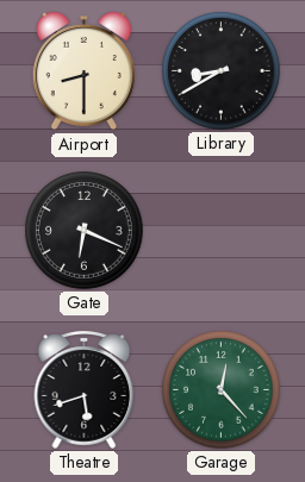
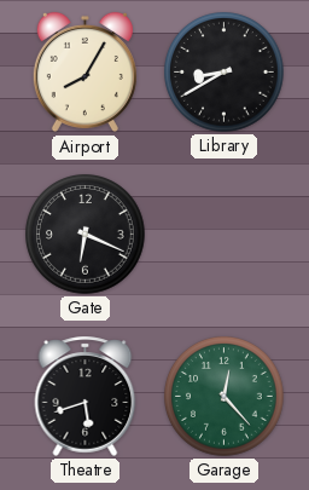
Airport: 8:30 -> 8:05
